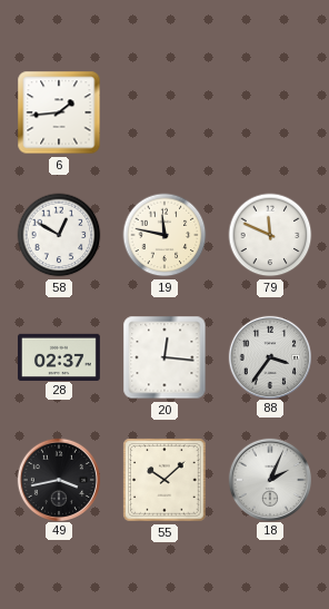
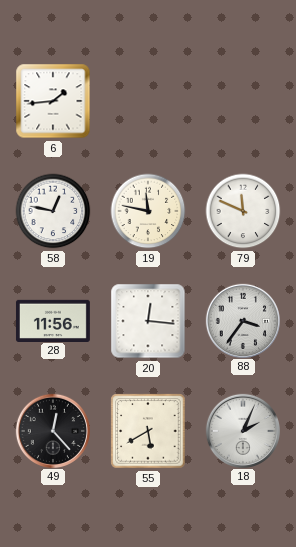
58: 12:50 -> 12:47
28: 02:37 -> 11:56
49: 3:43 -> 12:23
55: 10:08 -> 5:40
